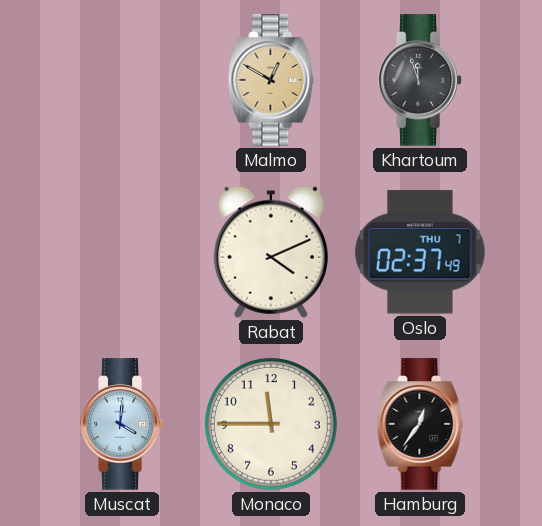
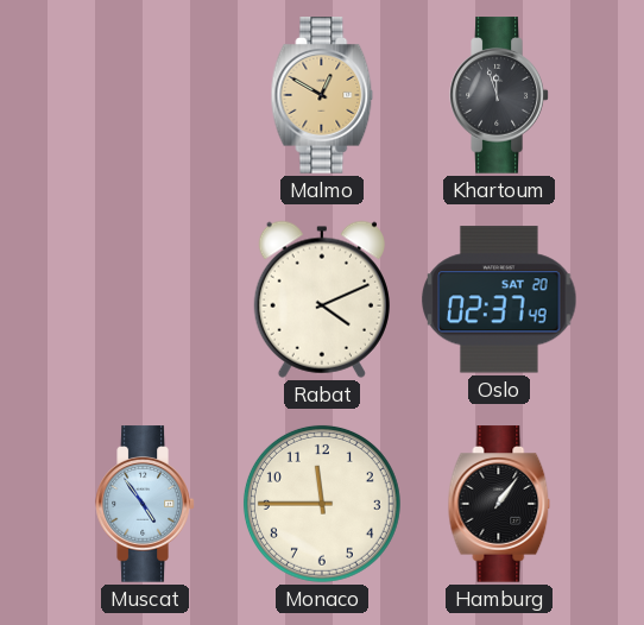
Oslo date: THU 7 -> SAT 20
Muscat: 4:01 -> 4:54
Hamburg: 12:36 -> 1:06
